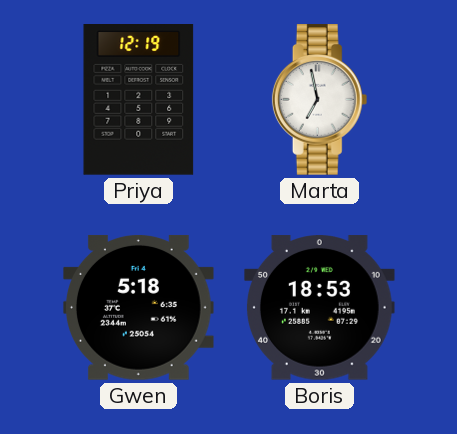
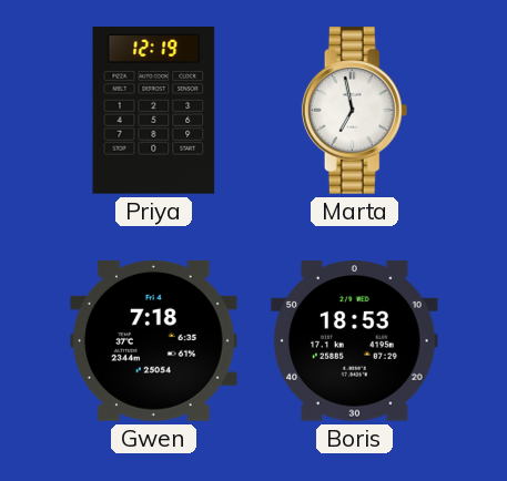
Gwen: 5:18 -> 7:18
